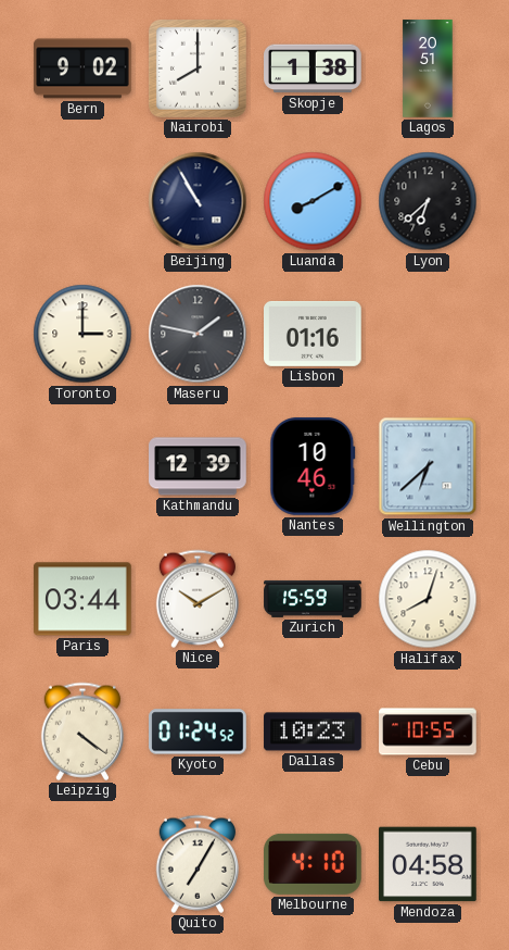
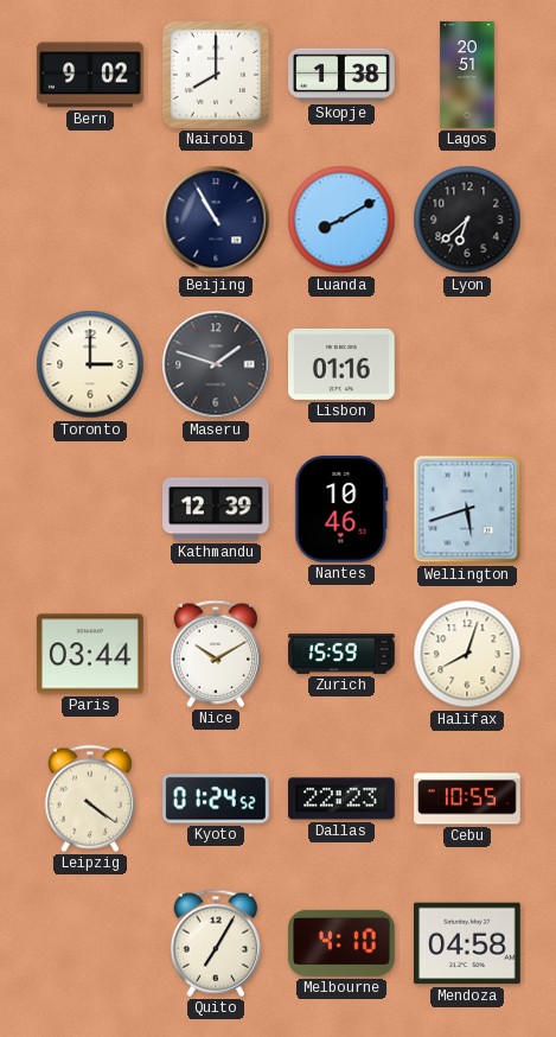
Maseru: 1:47 -> 1:48
Wellington: 6:38 -> 5:42
Dallas: 10:23 -> 22:23
